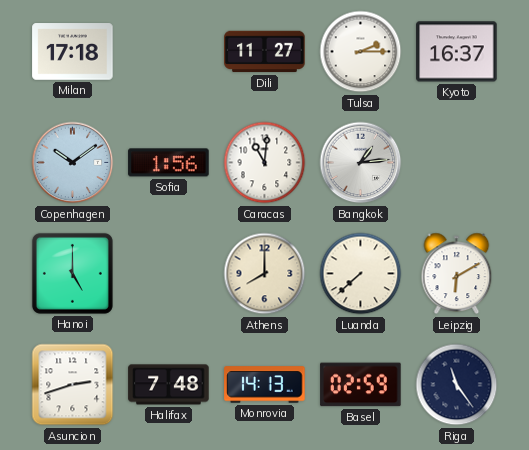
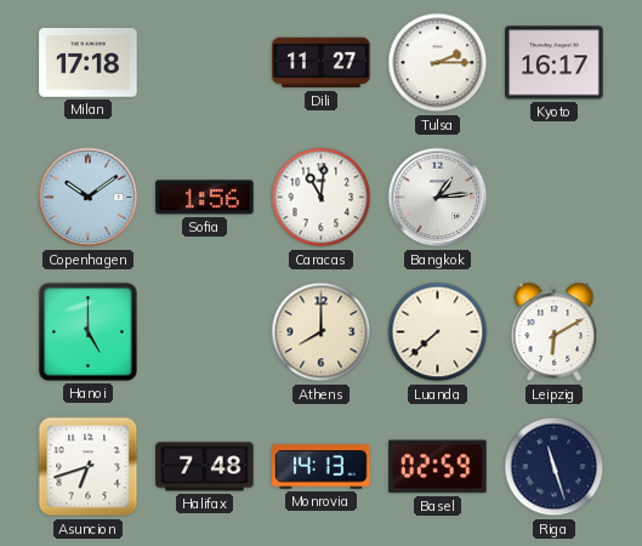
Kyoto: 16:37 -> 16:17
Asuncion: 2:42 -> 6:42
Riga: 11:24 -> 11:27
